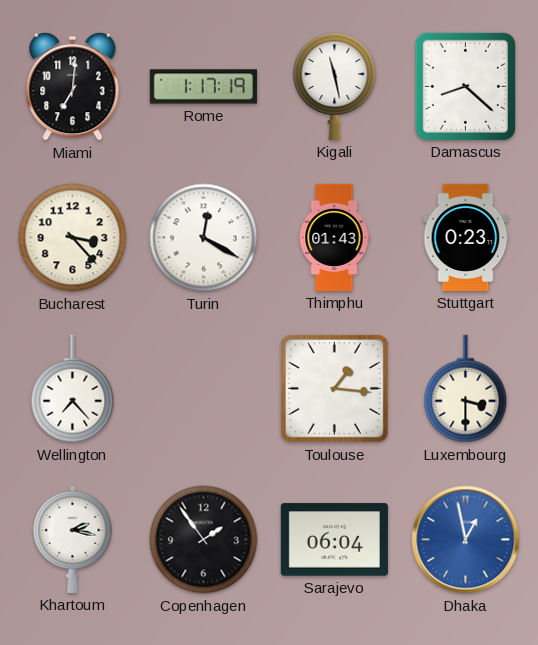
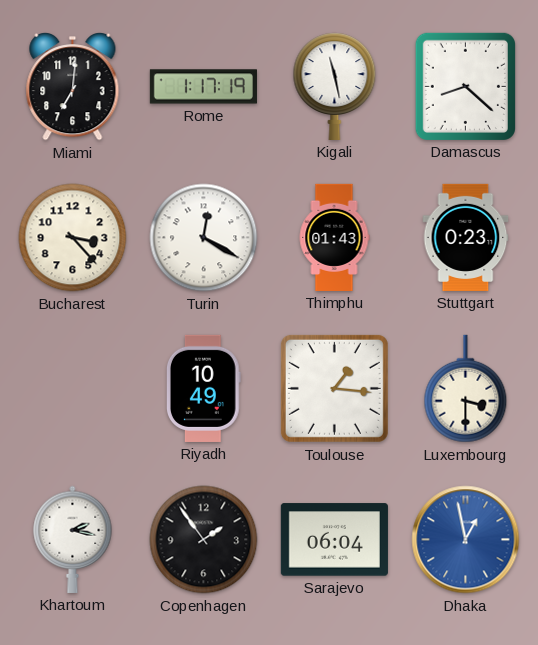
Wellington: 7:23 -> none
Riyadh: none -> 10:49
